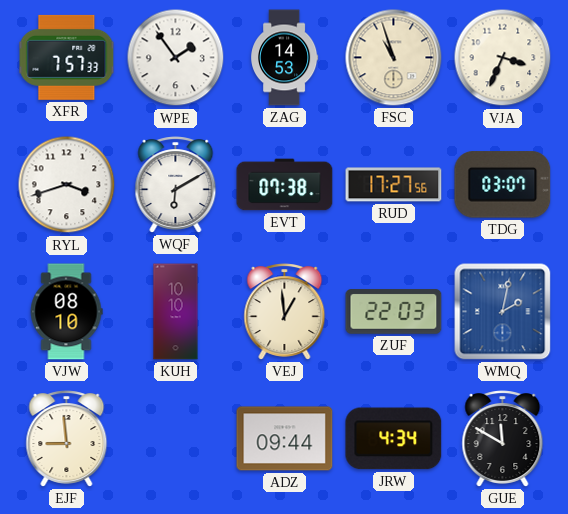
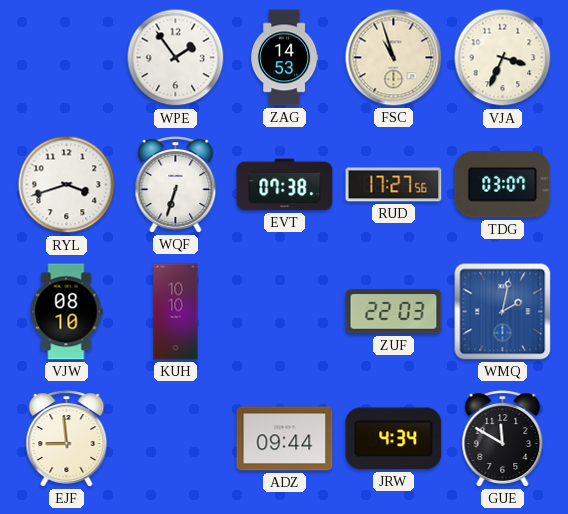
XFR: 7:57 -> none
WQF: 6:10 -> 6:33
VEJ: 12:59 -> none
